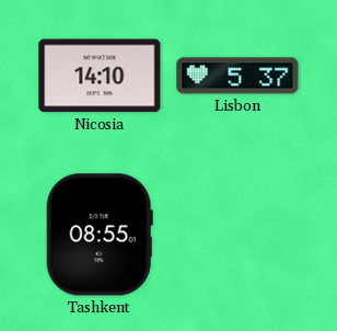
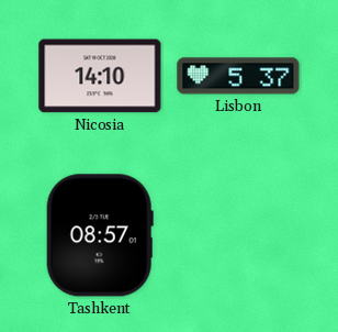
Tashkent: 08:55 -> 08:57
